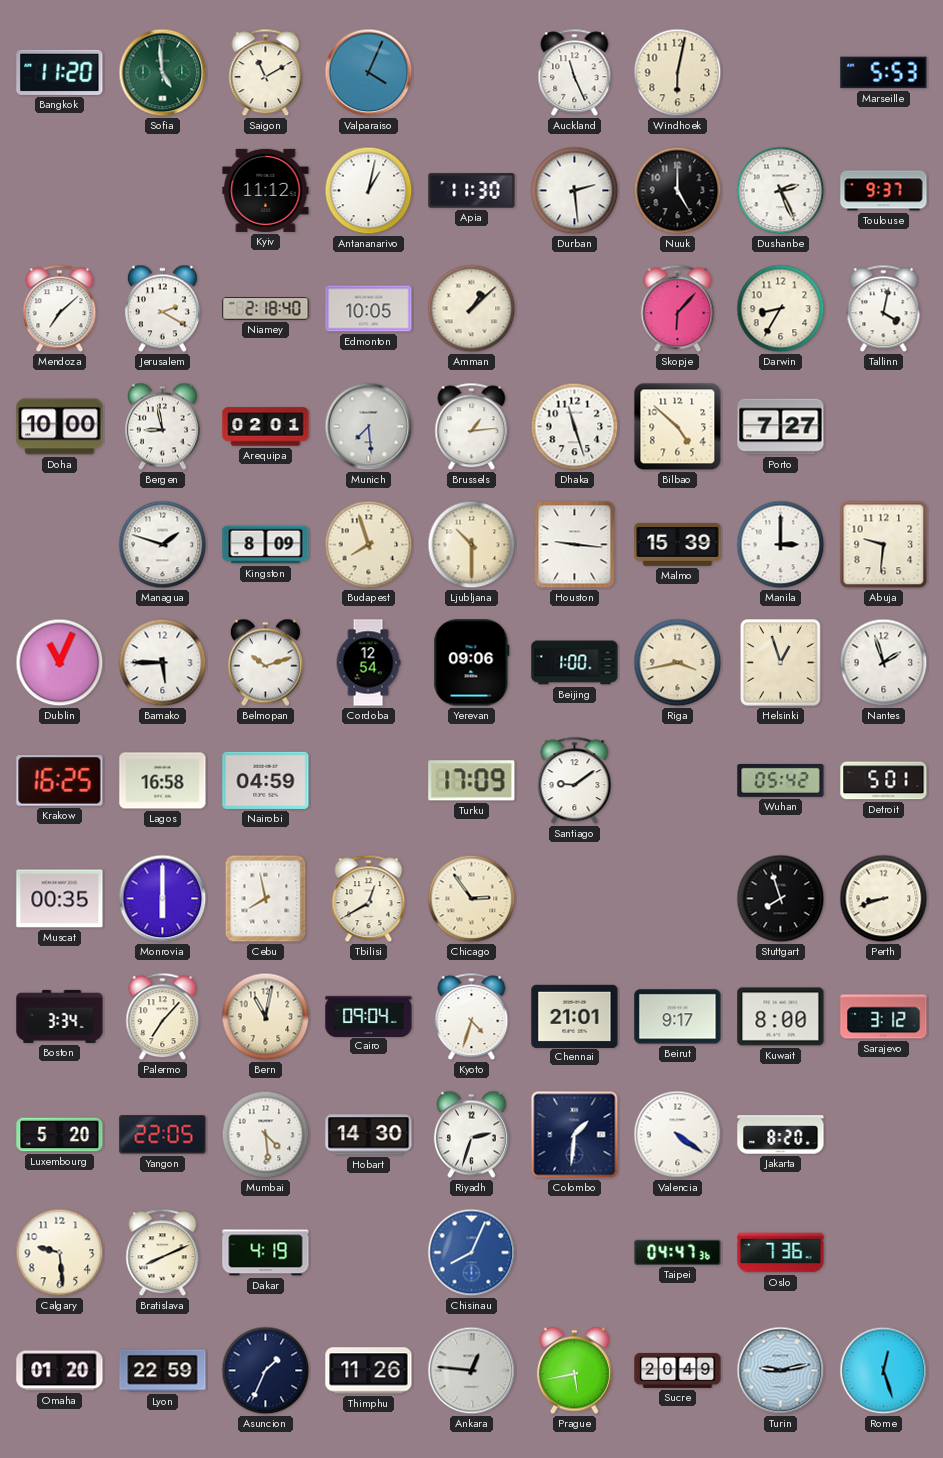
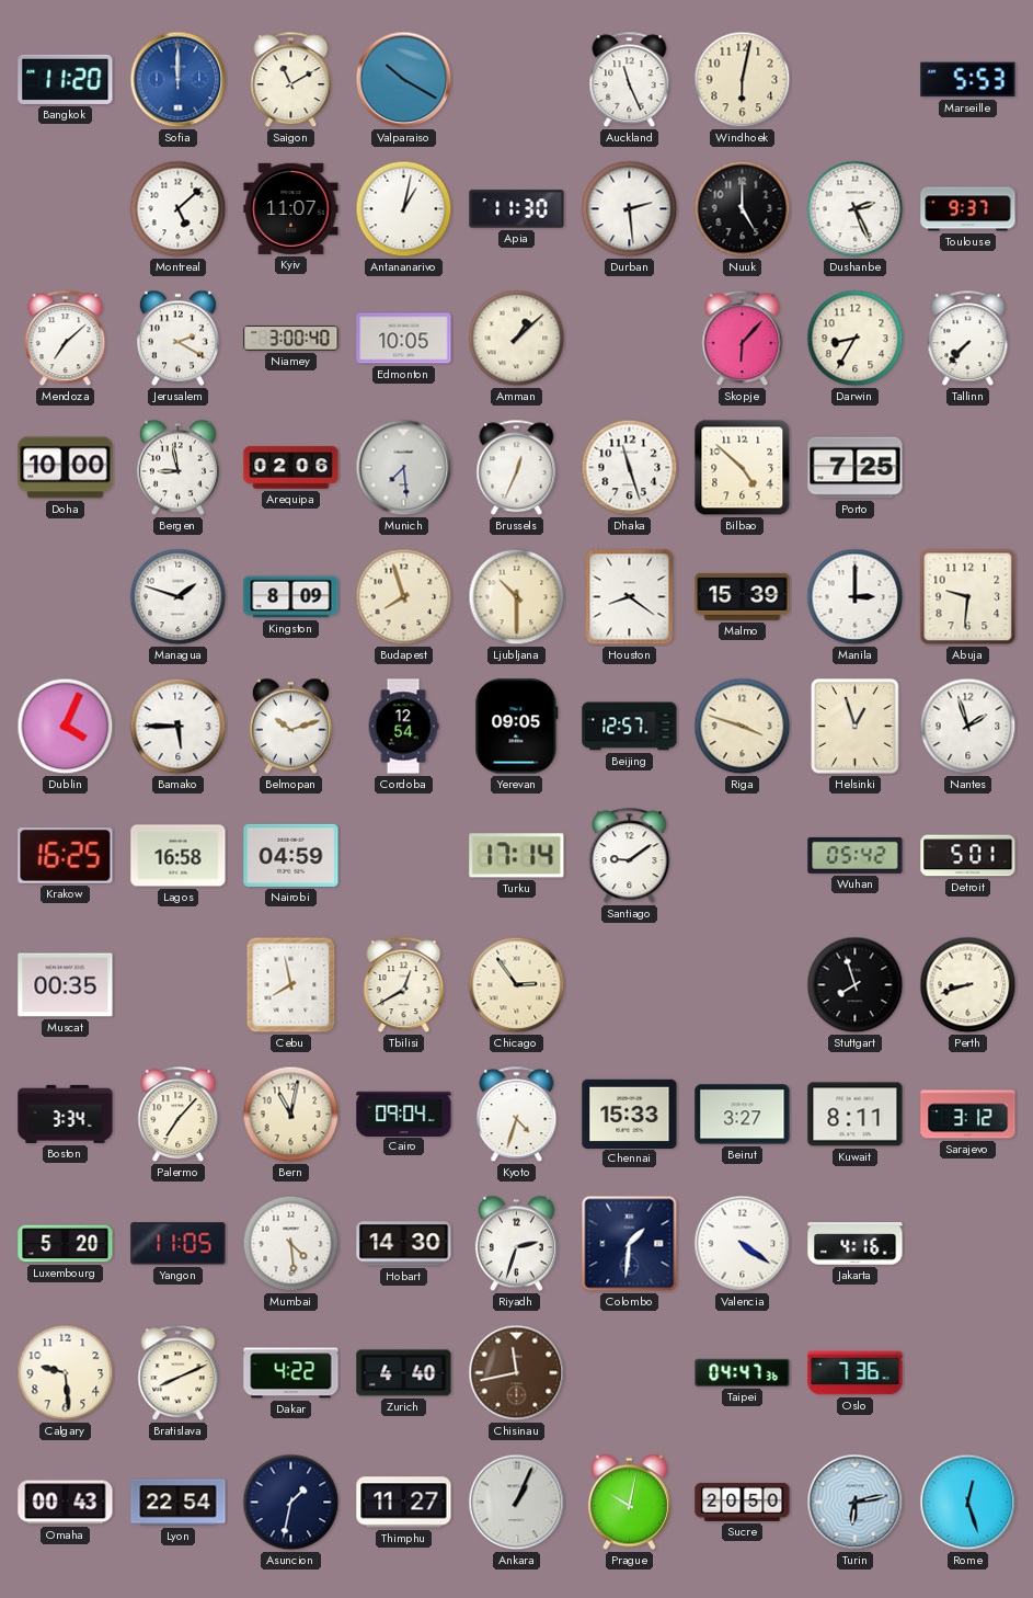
Sofia: 4:59 -> 12:00
Sofia dial: green -> blue
Valparaiso: 4:04 -> 10:20
Montreal: none -> 5:08
Kyiv: 11:12 -> 11:07
Niamey: 2:18 -> 3:00
Tallinn: 4:02 -> 7:37
Arequipa: 02:01 -> 02:06
Brussels: 1:14 -> 12:34
Porto: 7:27 -> 7:25
Houston: 9:16 -> 8:21
Dublin: 11:04 -> 4:04
Yerevan: 09:06 -> 09:05
Beijing: 1:00 -> 12:57
Riga: 3:43 -> 3:48
Turku: 17:09 -> 17:14
Monrovia: 6:00 -> none
Chennai: 21:01 -> 15:33
Beirut: 9:17 -> 3:27
Kuwait: 8:00 -> 8:11
Yangon: 22:05 -> 11:05
Jakarta: 8:20 -> 4:16
Dakar: 4:19 -> 4:22
Zurich: none -> 4:40
Chisinau: 8:04 -> 11:43
Chisinau dial: blue -> brown
Omaha: 01:20 -> 00:43
Lyon: 22:59 -> 22:54
Asuncion: 1:34 -> 1:32
Thimphu: 11:26 -> 11:27
Ankara: 12:46 -> 1:04
Prague: 5:43 -> 10:02
Sucre: 20:49 -> 20:50
Turin: 9:13 -> 6:13
